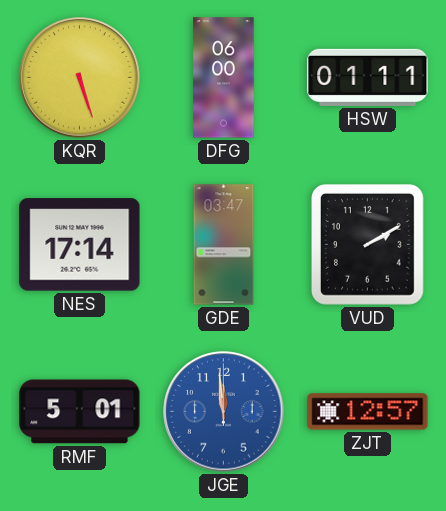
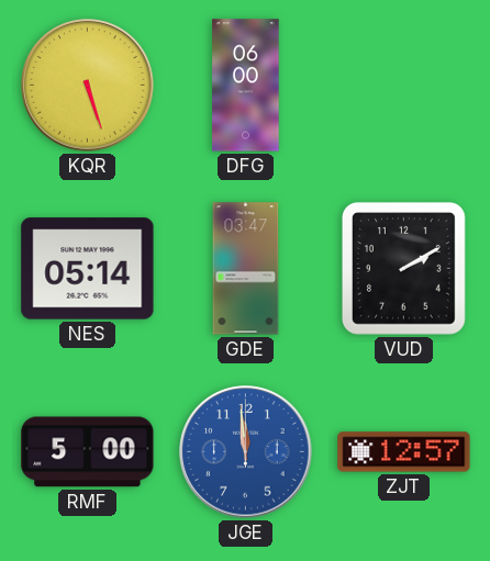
HSW: 01:11 -> none
NES: 17:14 -> 05:14
RMF: 5:01 -> 5:00
